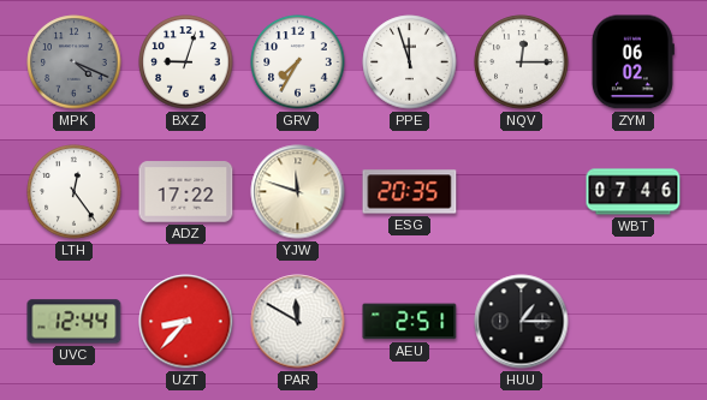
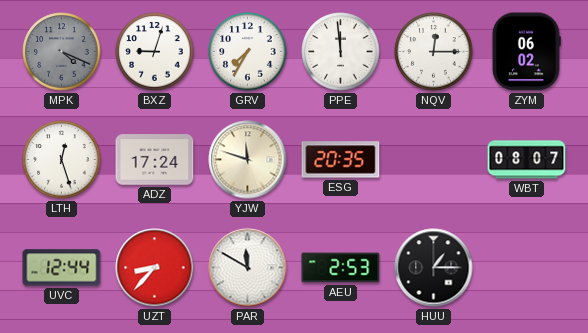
PPE: 11:57 -> 11:59
LTH: 12:24 -> 12:27
ADZ: 17:22 -> 17:24
WBT: 07:46 -> 08:07
AEU: 2:51 -> 2:53
